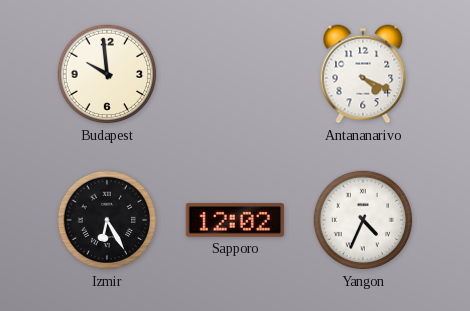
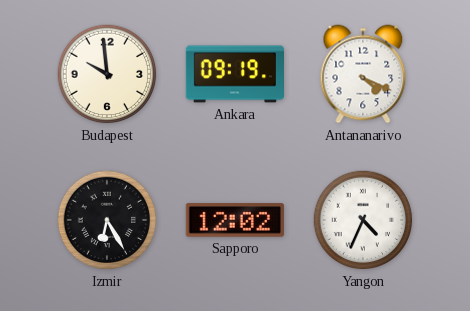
Ankara: none -> 09:19
